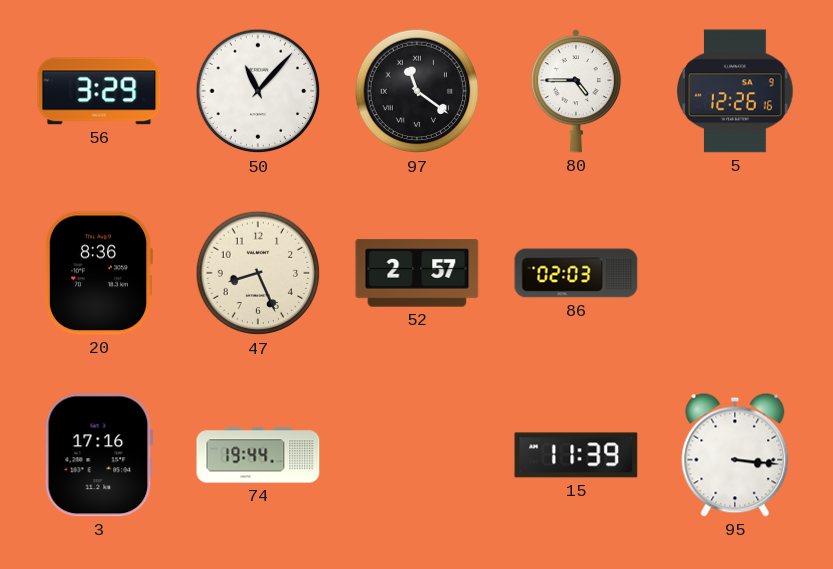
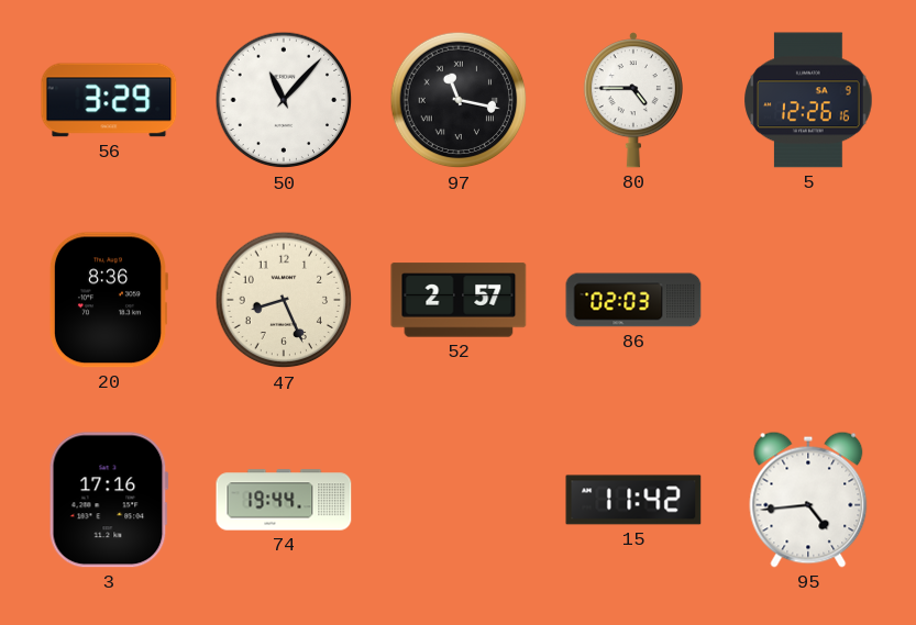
97: 11:21 -> 11:17
15: 11:39 -> 11:42
95: 3:16 -> 4:44
